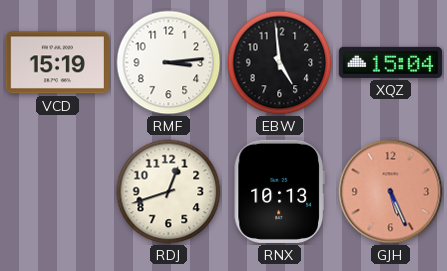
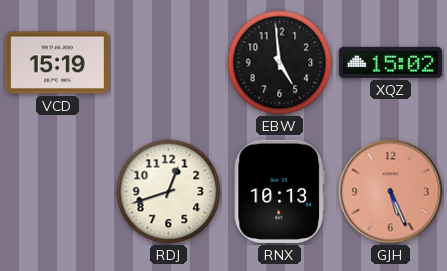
RMF: 3:14 -> none
XQZ: 15:04 -> 15:02
